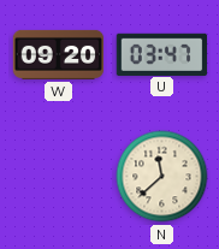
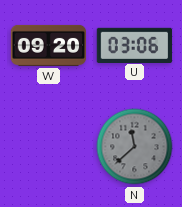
U: 03:47 -> 03:06
N dial: cream -> grey
